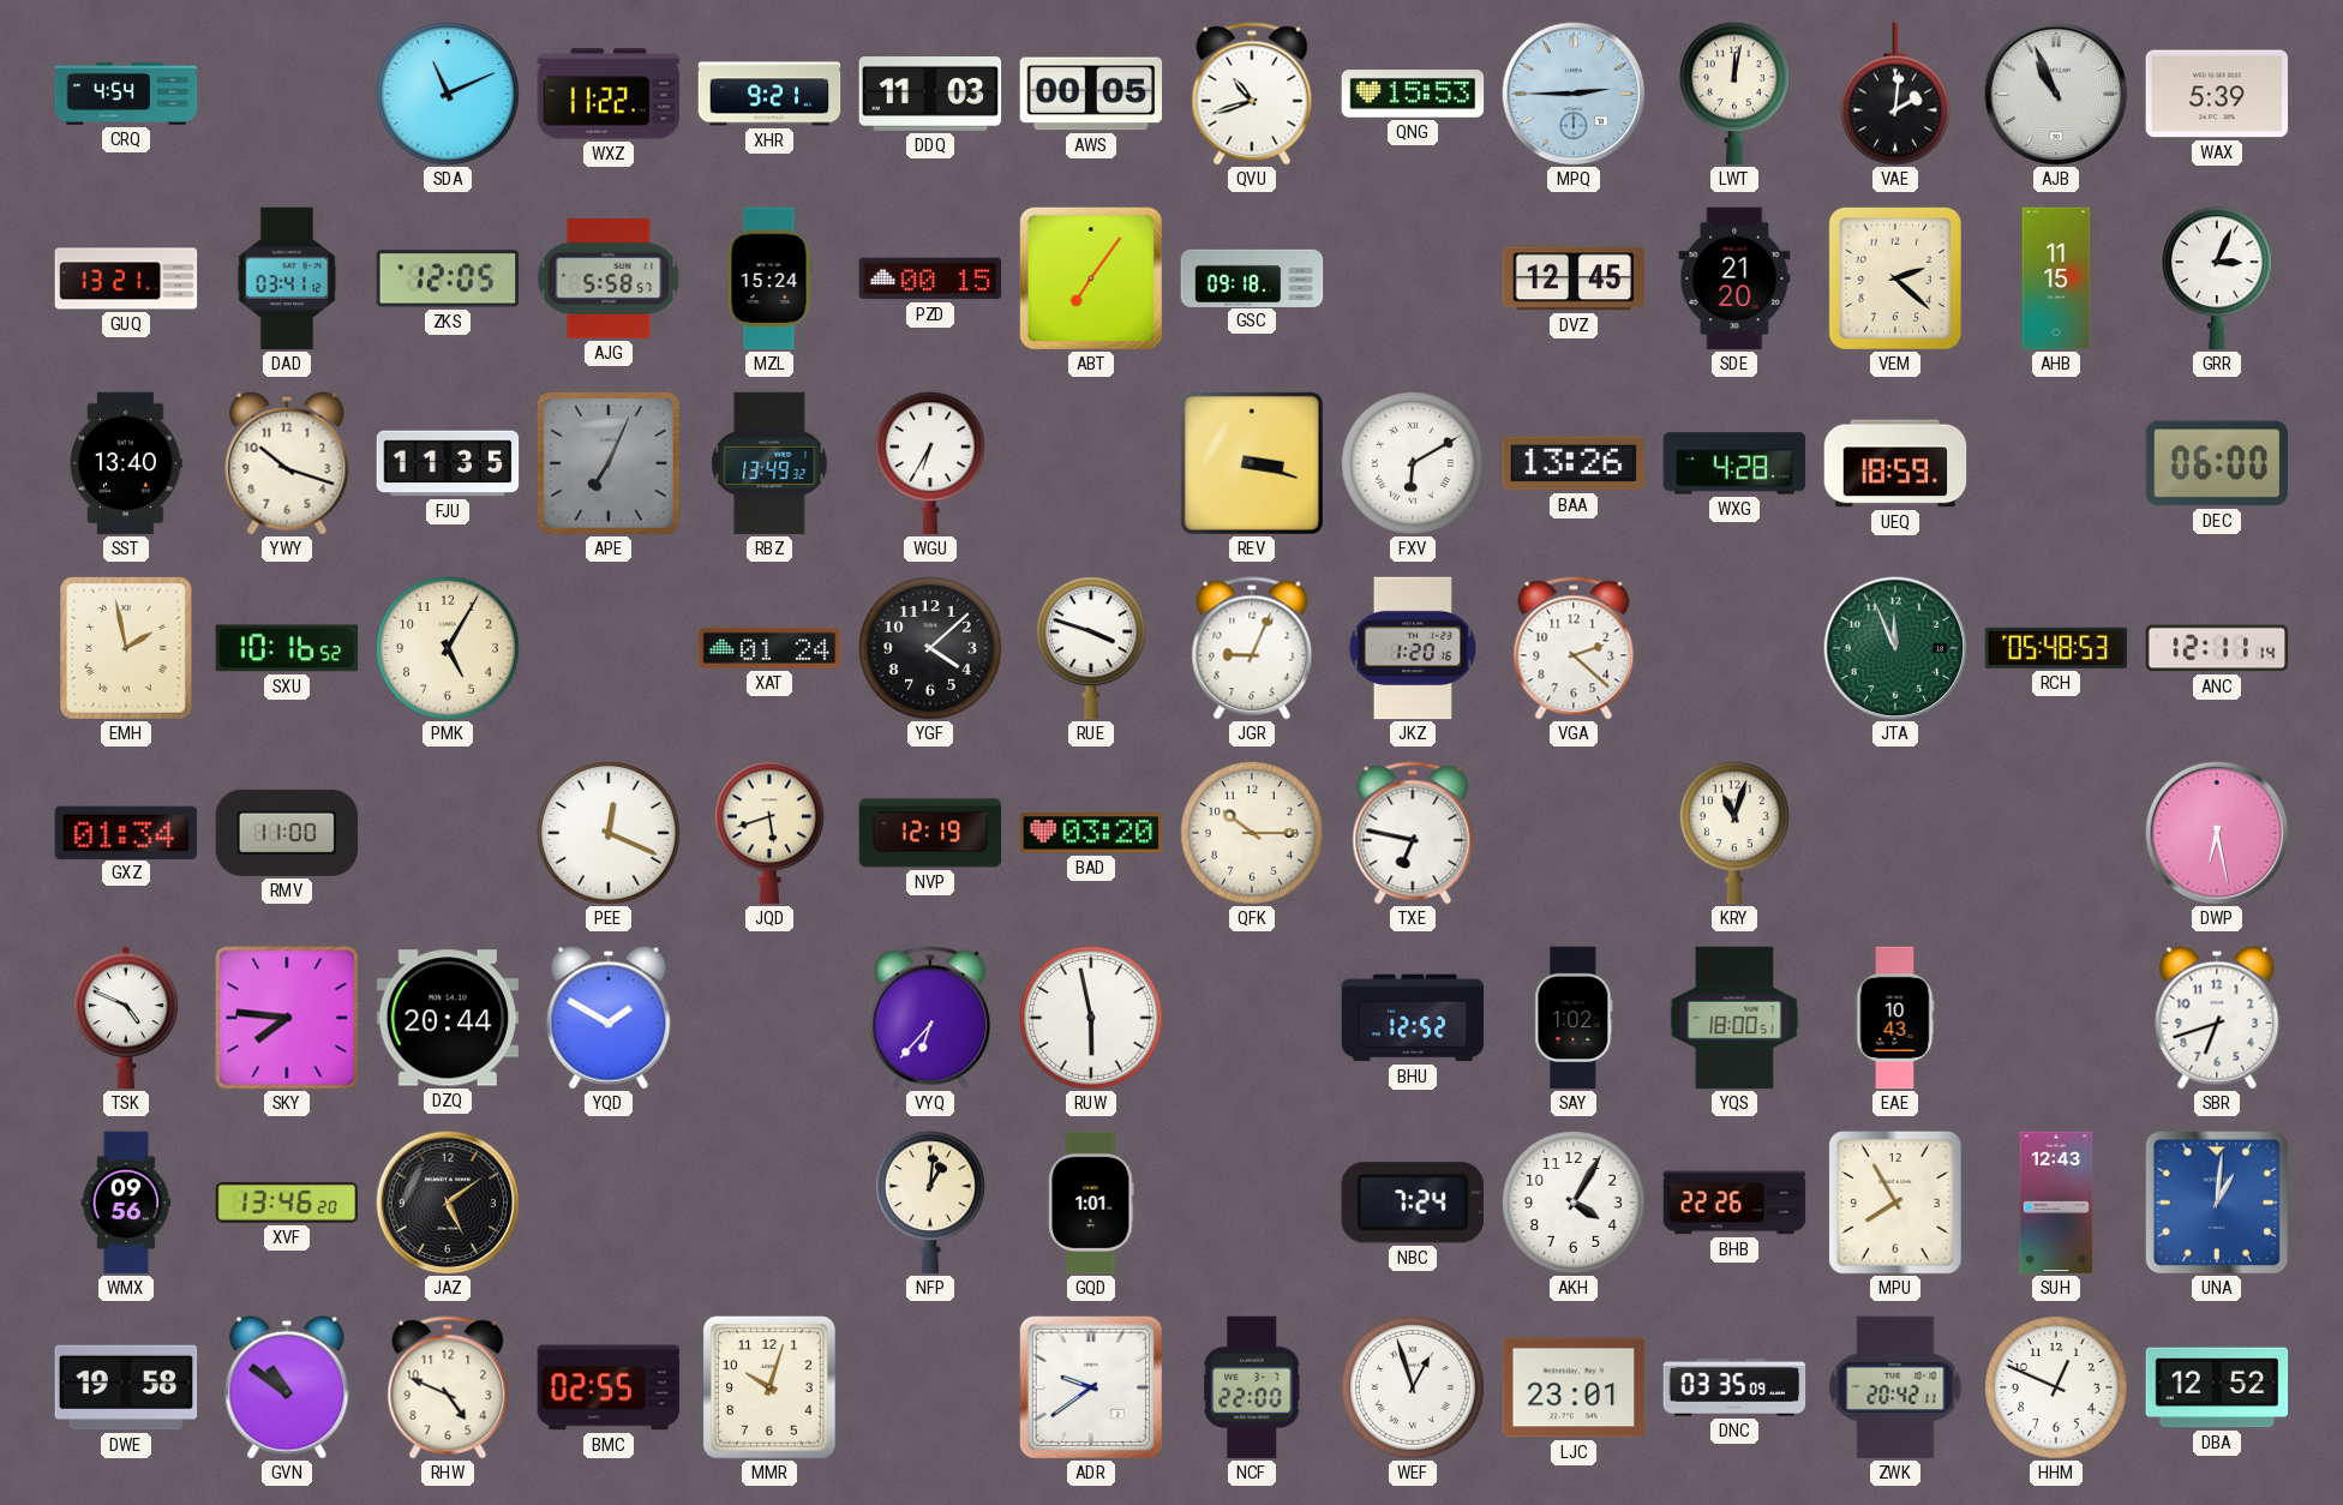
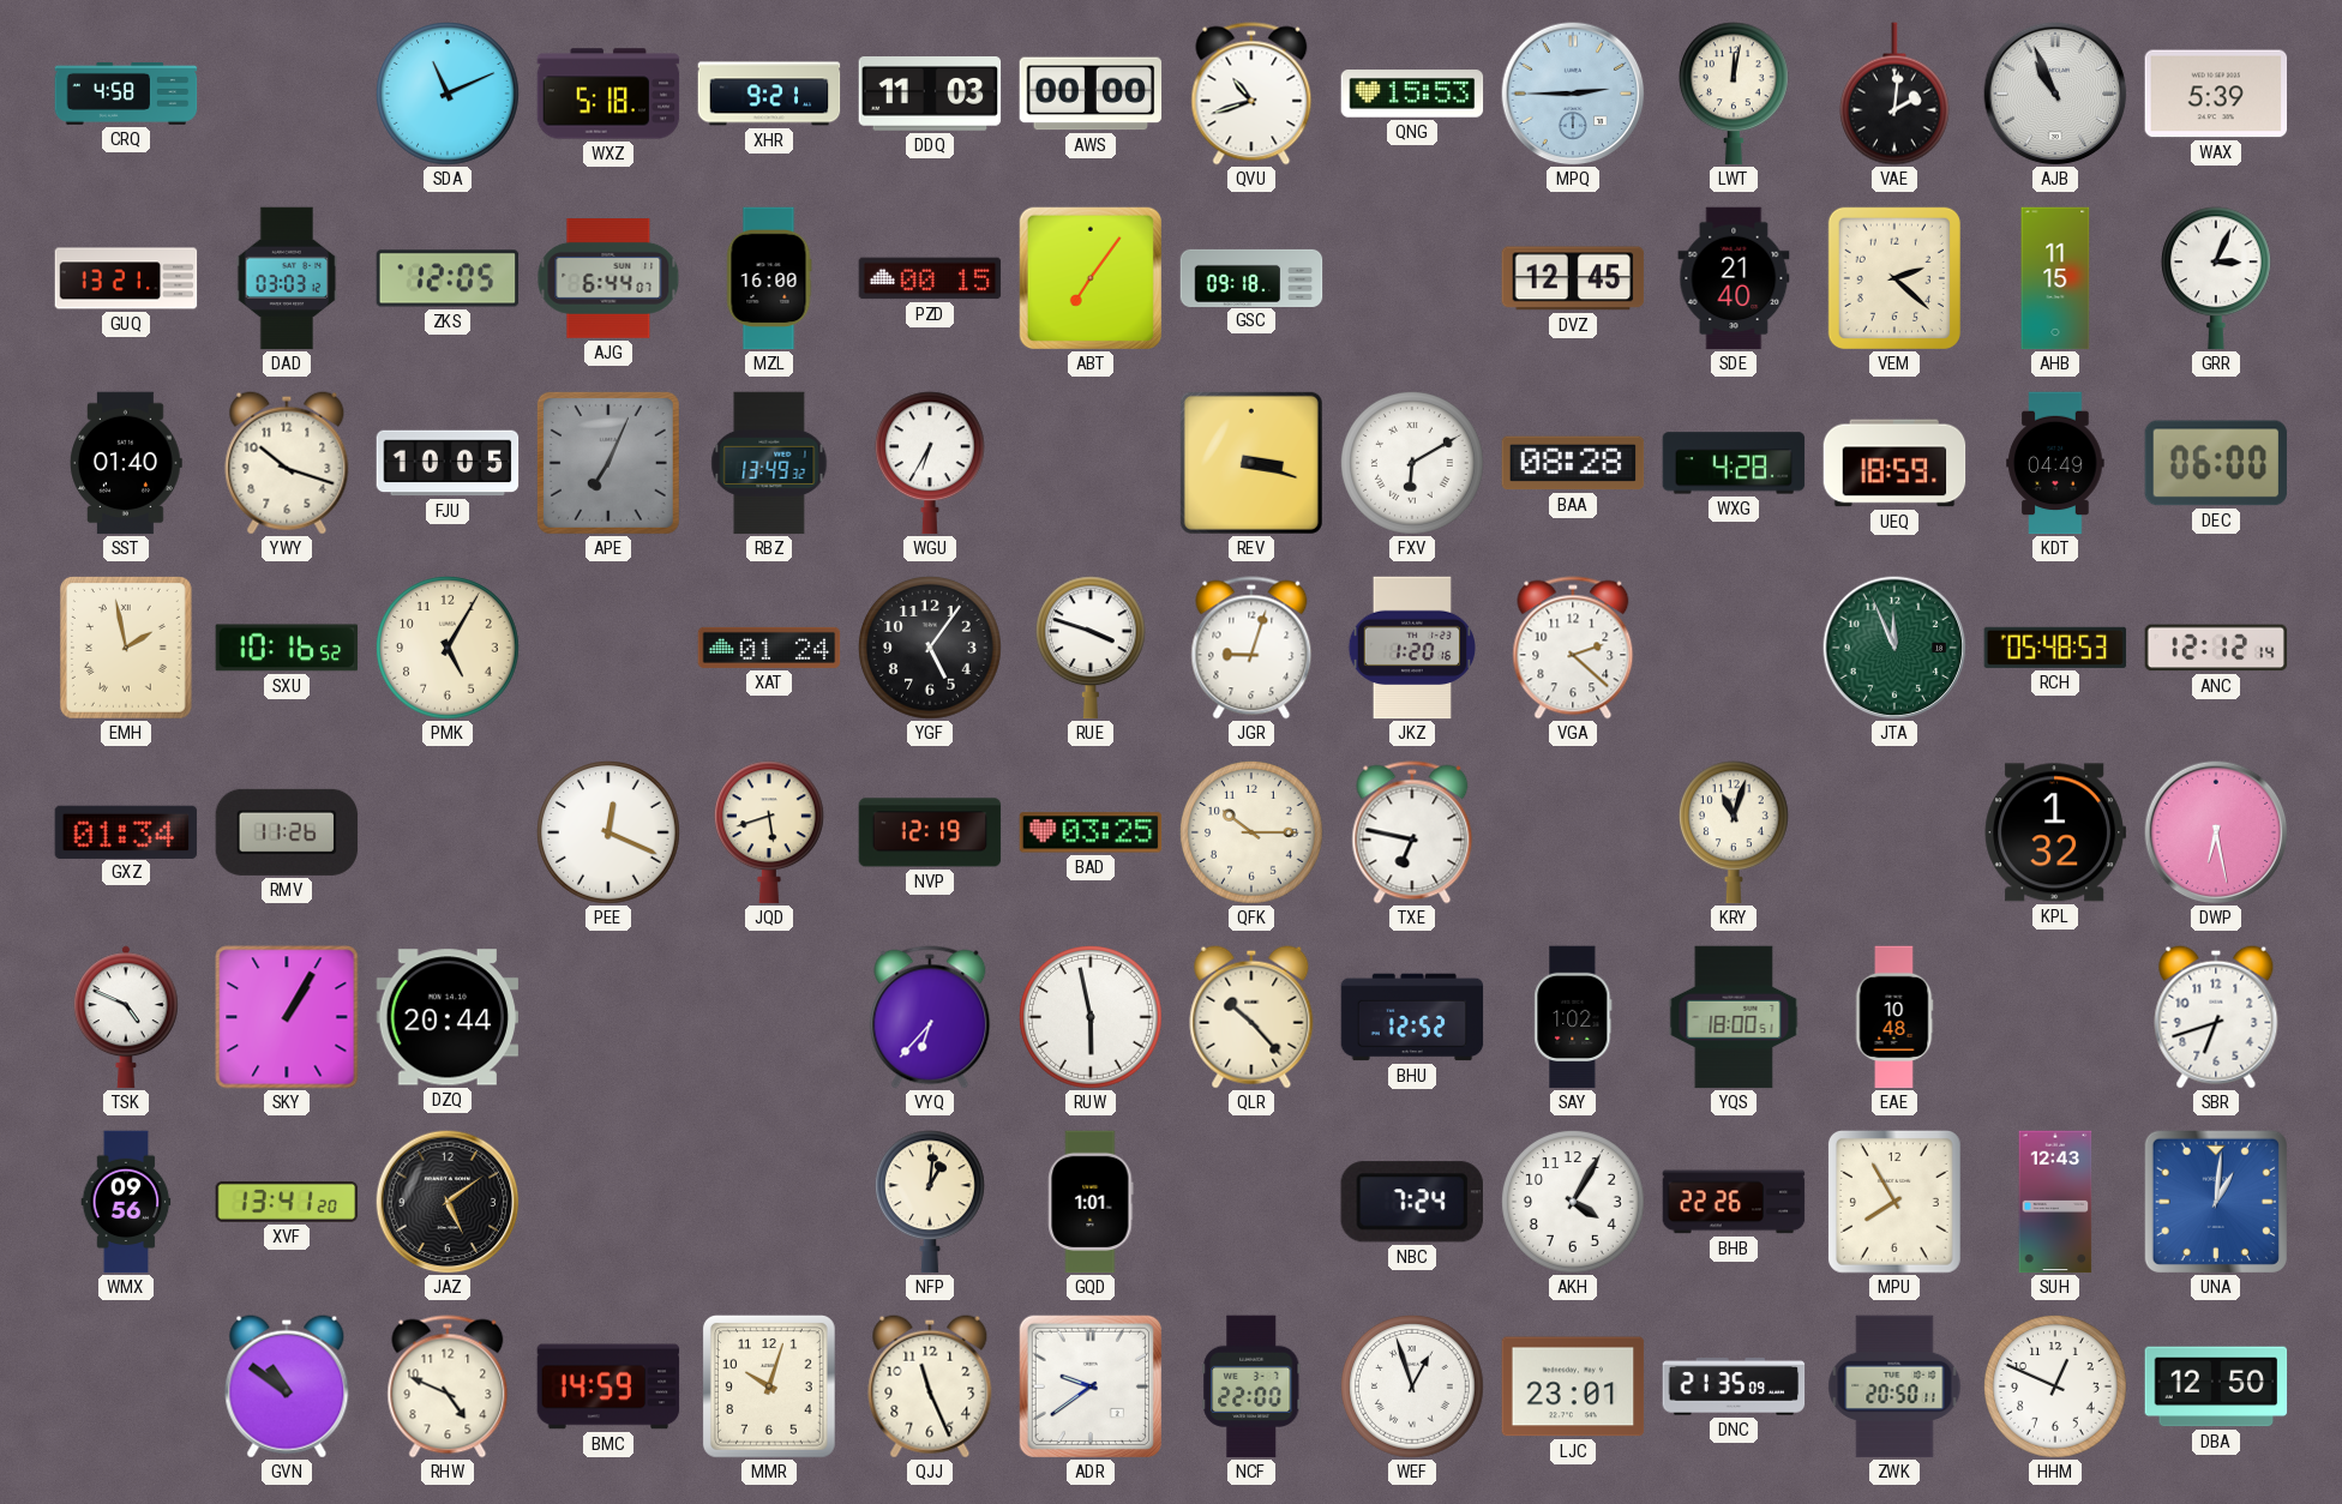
CRQ: 4:54 -> 4:58
WXZ: 11:22 -> 5:18
AWS: 00:05 -> 00:00
DAD: 03:41 -> 03:03
AJG: 5:58 -> 6:44
MZL: 15:24 -> 16:00
SDE: 21:20 -> 21:40
SST: 13:40 -> 01:40
FJU: 11:35 -> 10:05
BAA: 13:26 -> 08:28
KDT: none -> 04:49
YGF: 4:08 -> 5:06
JGR: 9:04 -> 9:03
ANC: 12:11 -> 12:12
RMV: 11:00 -> 11:26
BAD: 03:20 -> 03:25
KPL: none -> 1:32
SKY: 7:46 -> 1:05
YQD: 1:50 -> none
QLR: none -> 10:23
EAE: 10:43 -> 10:48
XVF: 13:46 -> 13:41
DWE: 19:58 -> none
BMC: 02:55 -> 14:59
QJJ: none -> 11:26
DNC: 03:35 -> 21:35
ZWK: 20:42 -> 20:50
DBA: 12:52 -> 12:50
